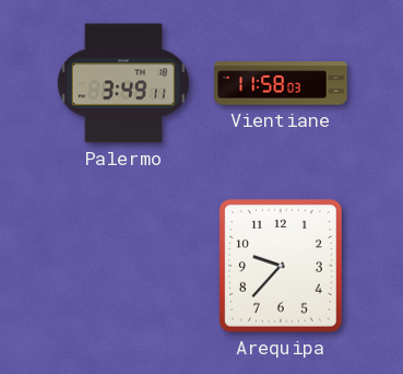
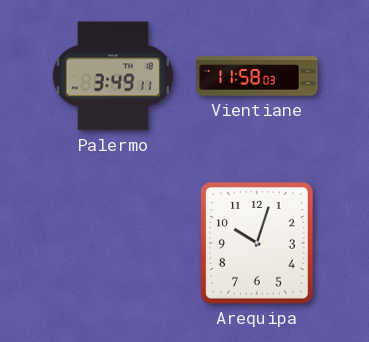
Arequipa: 9:37 -> 10:03
